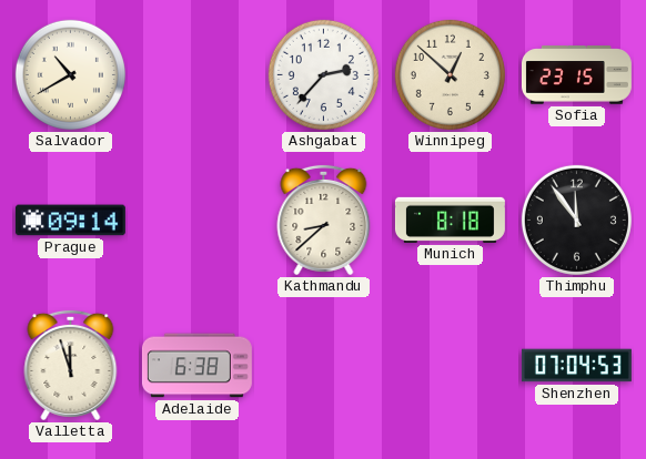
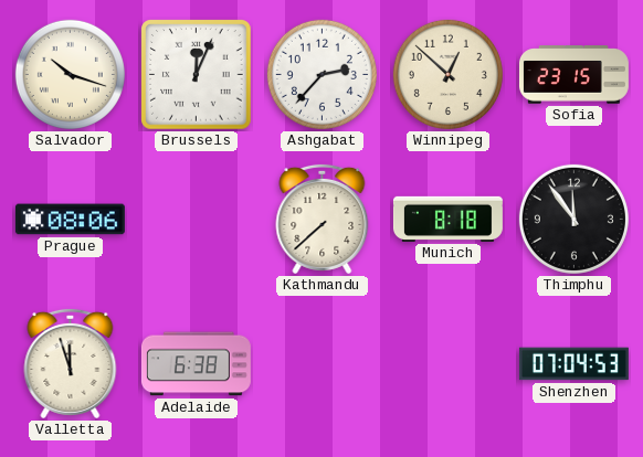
Salvador: 10:40 -> 10:18
Brussels: none -> 12:04
Prague: 09:14 -> 08:06
Kathmandu: 8:38 -> 7:38
